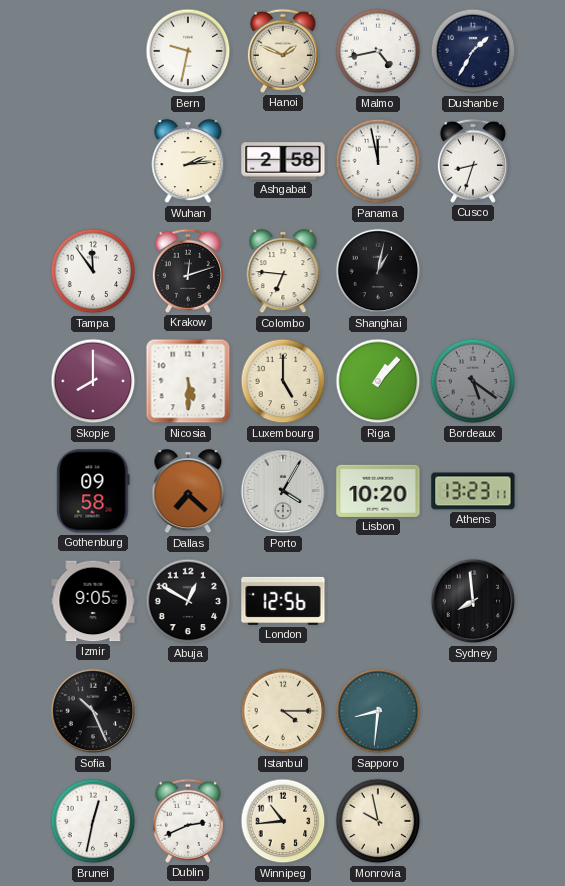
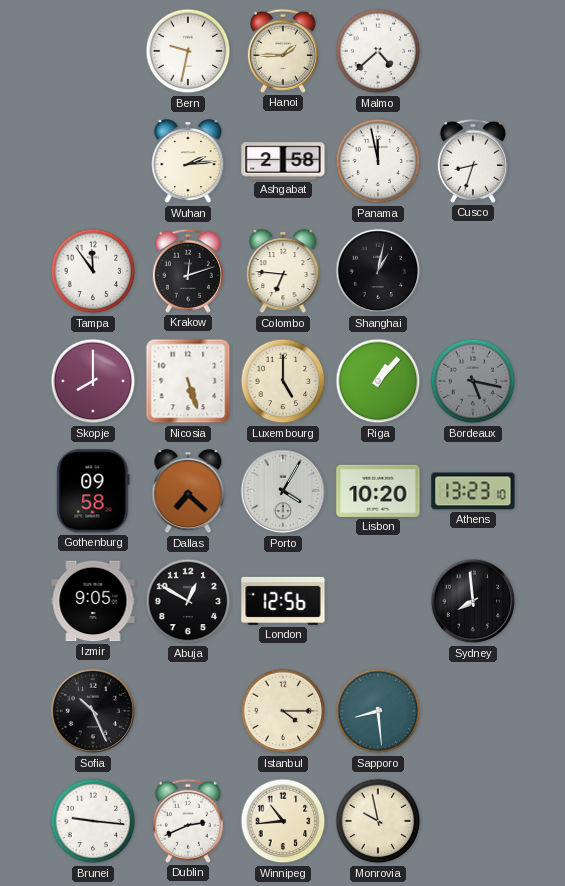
Hanoi: 1:49 -> 1:45
Malmo: 4:43 -> 4:38
Dushanbe: 1:35 -> none
Nicosia: 5:30 -> 5:27
Bordeaux: 5:21 -> 5:17
Athens: 13:23:11 -> 13:23:10
Sapporo: 8:31 -> 8:29
Brunei: 12:32 -> 9:16
